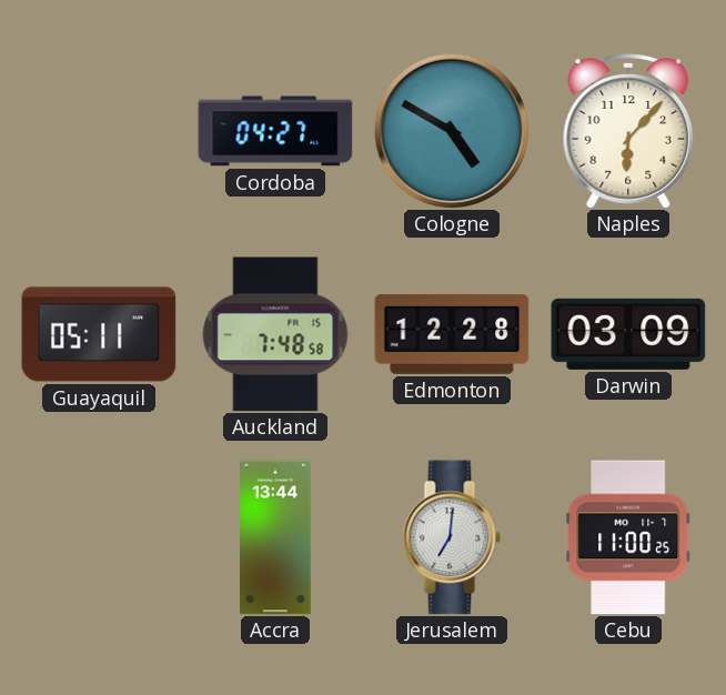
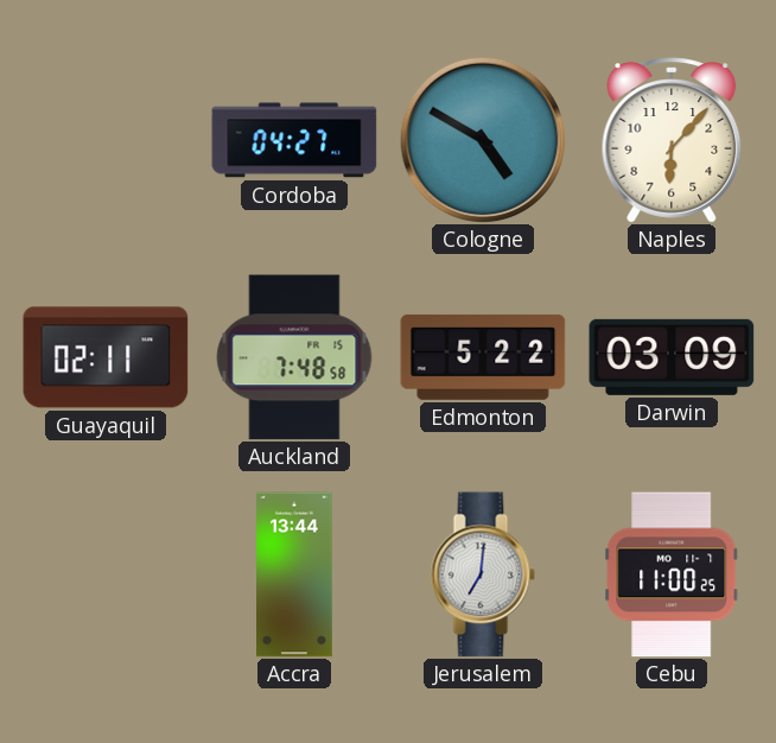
Guayaquil: 05:11 -> 02:11
Edmonton: 12:28 -> 5:22
